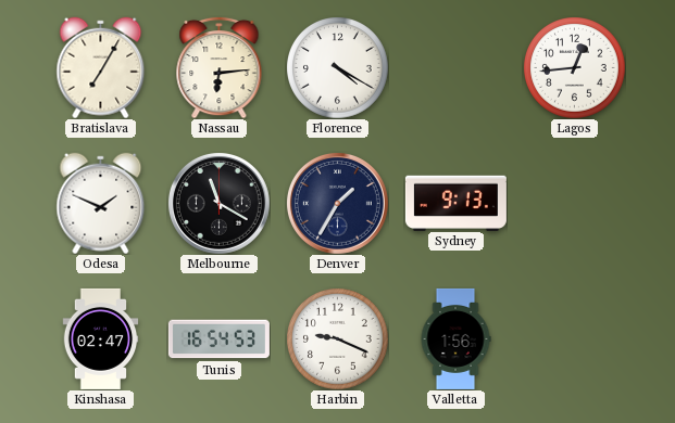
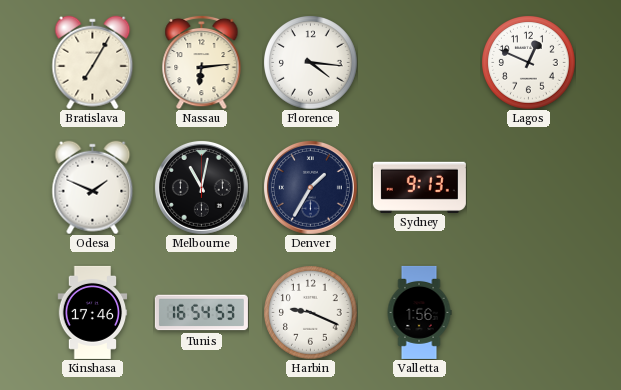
Florence: 4:20 -> 4:16
Lagos: 12:44 -> 12:49
Melbourne: 11:20 -> 11:02
Kinshasa: 02:47 -> 17:46
